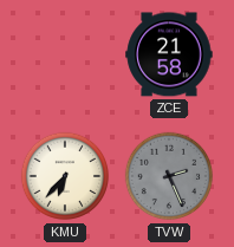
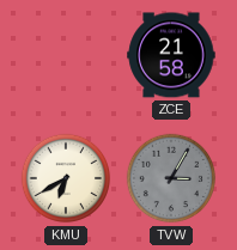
KMU: 6:37 -> 6:40
TVW: 2:26 -> 3:05
